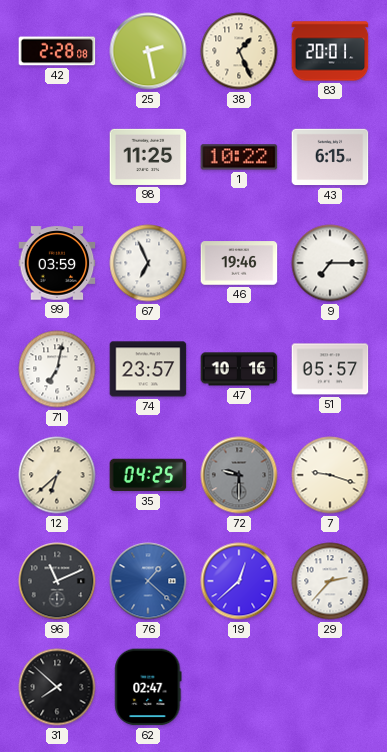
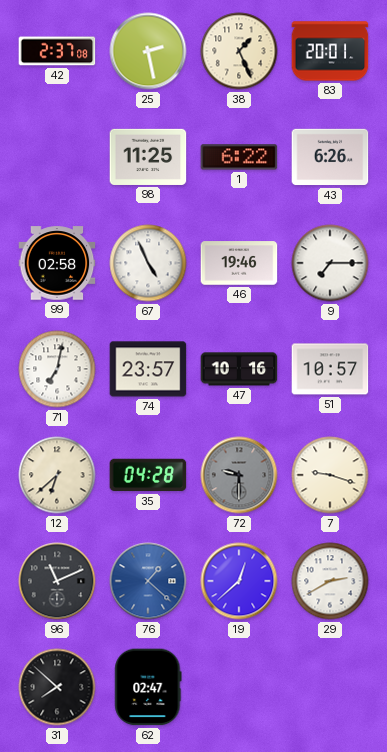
42: 2:28 -> 2:37
1: 10:22 -> 6:22
43: 6:15 -> 6:26
99: 03:59 -> 02:58
67: 6:56 -> 4:56
51: 05:57 -> 10:57
35: 04:25 -> 04:28
29: 2:37 -> 2:40
